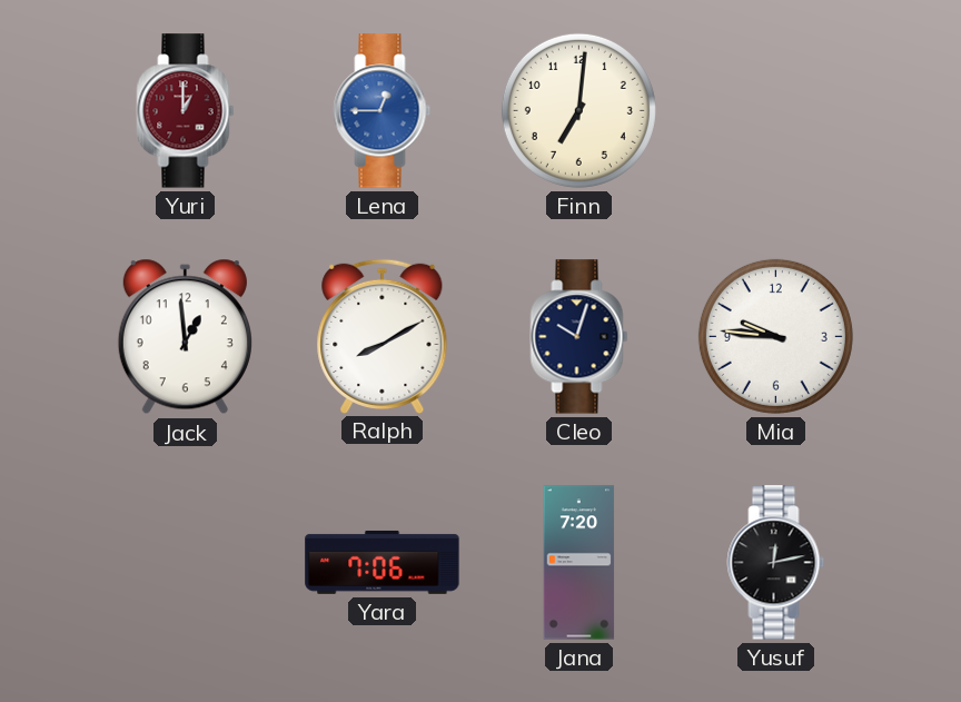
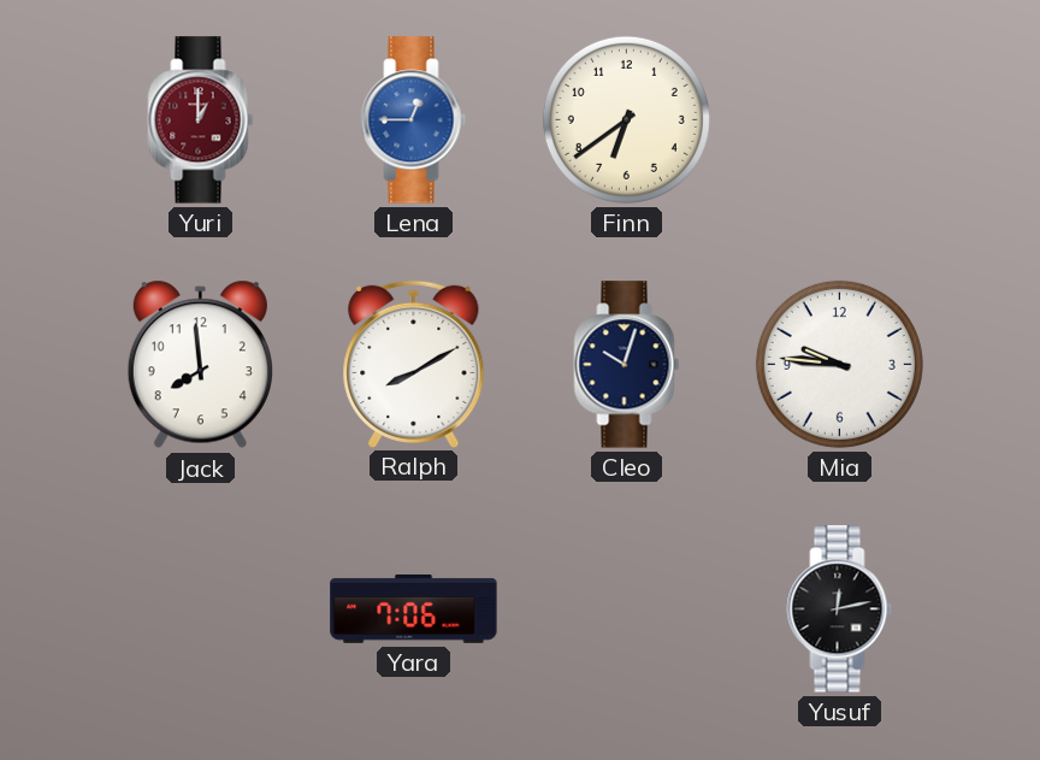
Finn: 7:01 -> 6:39
Jack: 12:59 -> 7:59
Jana: 7:20 -> none
